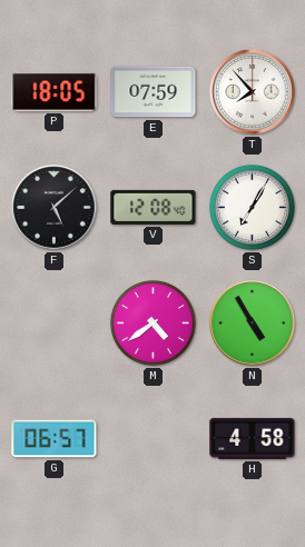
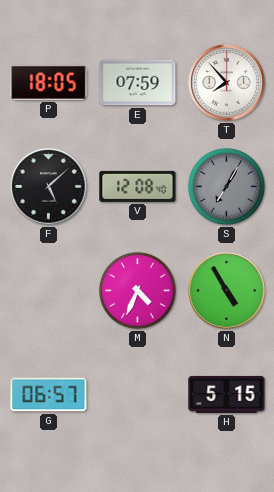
S dial: white -> grey
M: 4:39 -> 4:34
H: 4:58 -> 5:15
